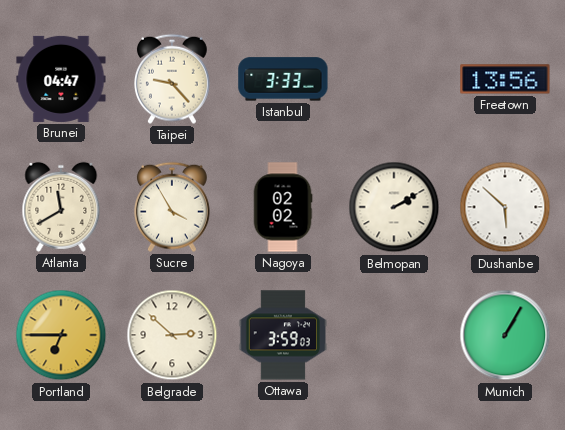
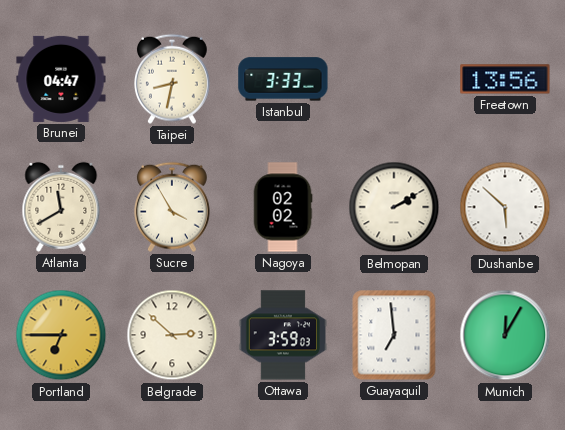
Taipei: 9:23 -> 8:32
Guayaquil: none -> 6:59
Munich: 1:05 -> 12:05
